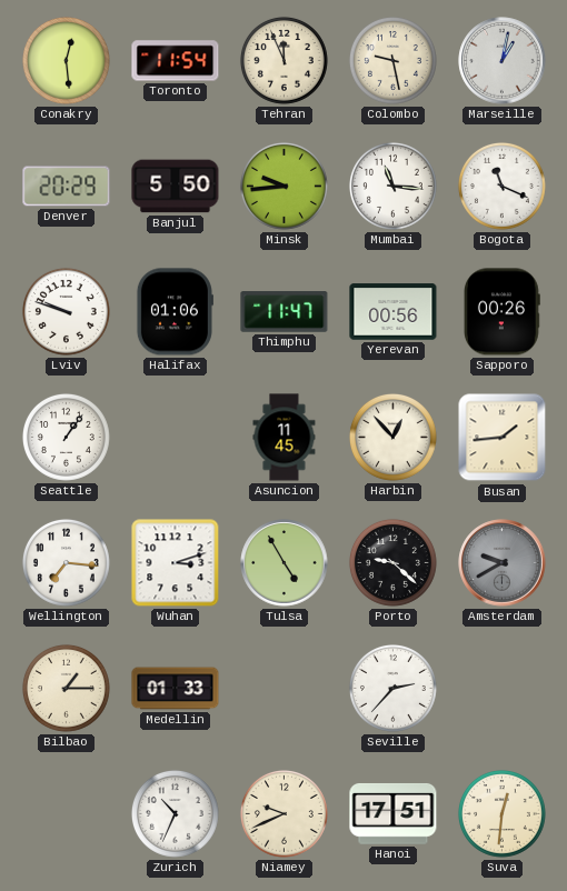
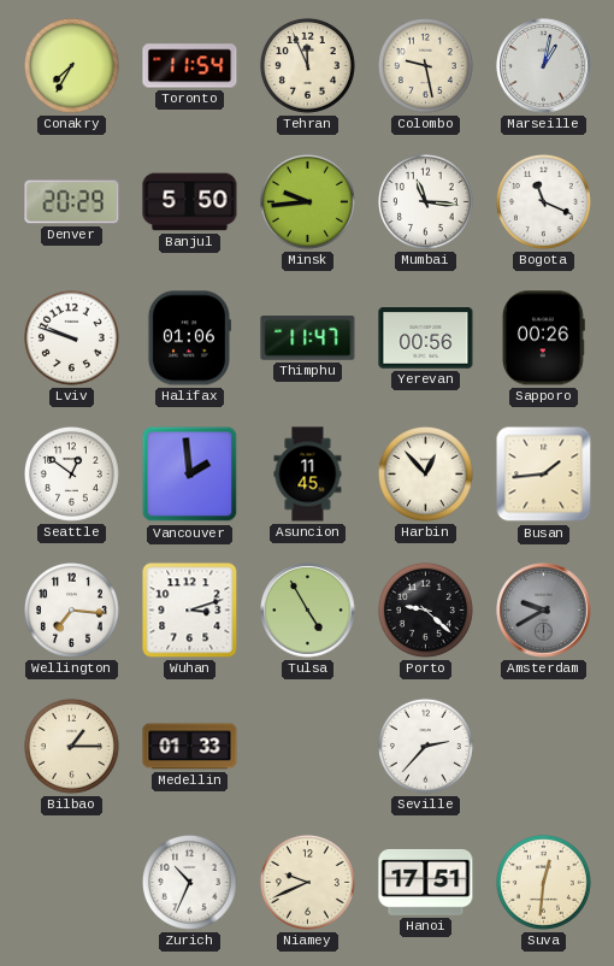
Conakry: 12:29 -> 7:35
Seattle: 1:06 -> 12:51
Vancouver: none -> 1:59
